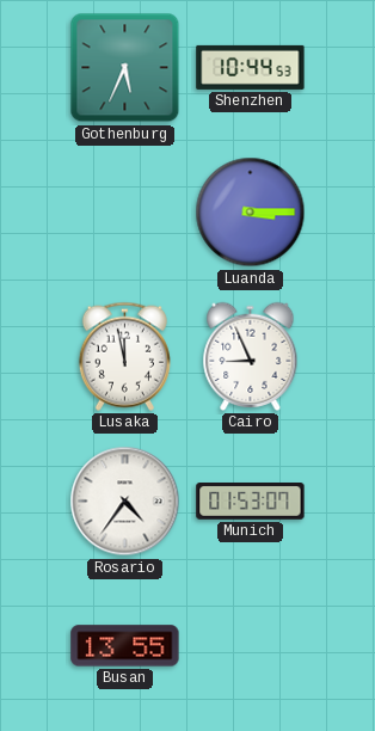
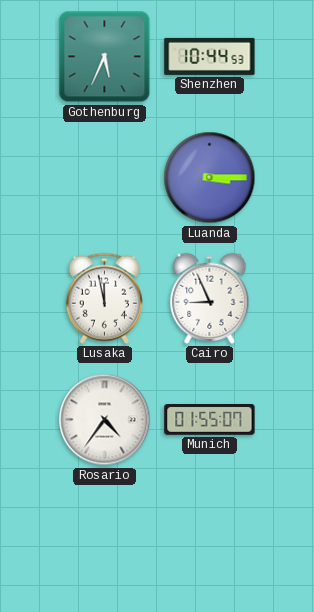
Munich: 01:53 -> 01:55
Busan: 13:55 -> none
